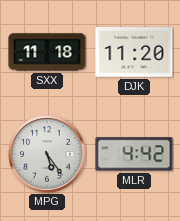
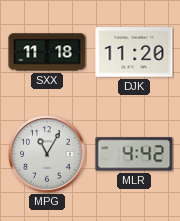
MPG: 5:24 -> 11:05
